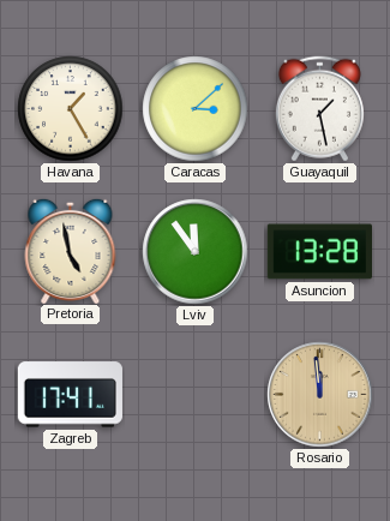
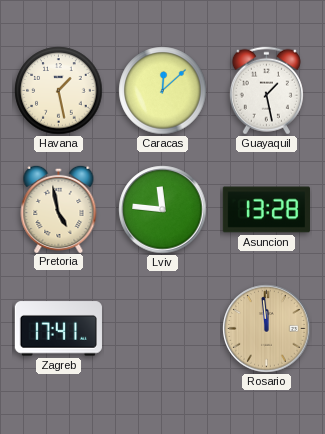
Havana: 1:25 -> 1:28
Caracas: 3:08 -> 12:08
Lviv: 11:54 -> 11:46
